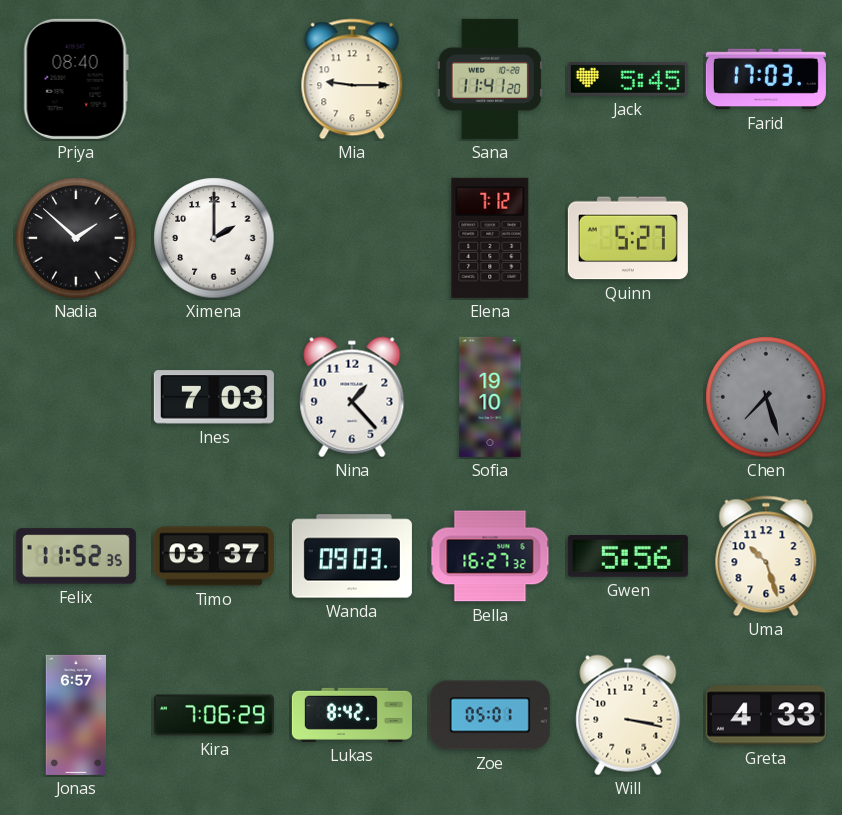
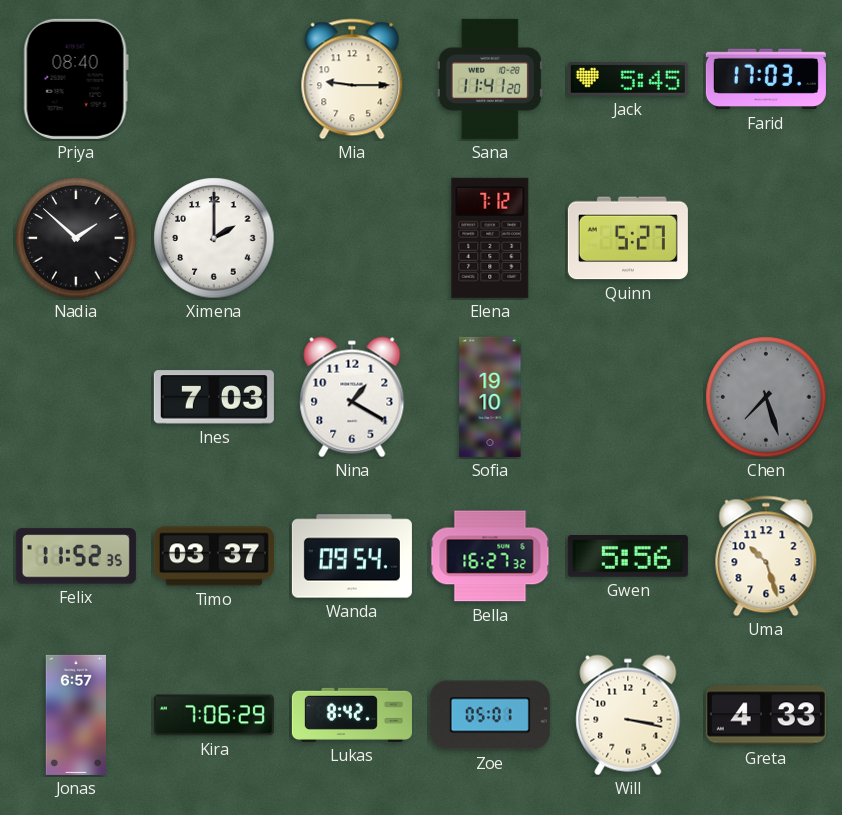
Nina: 1:23 -> 1:20
Wanda: 09:03 -> 09:54
